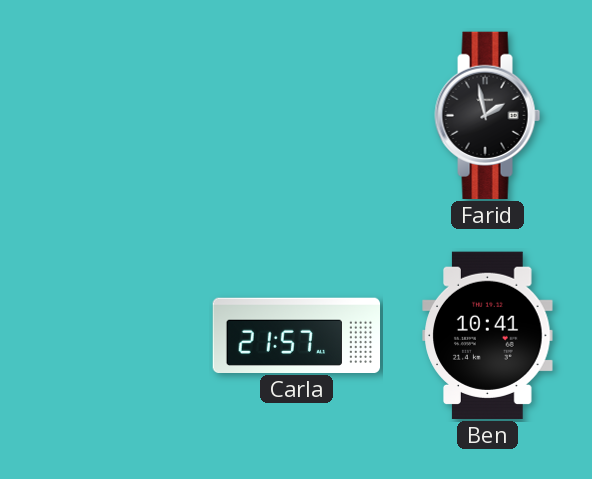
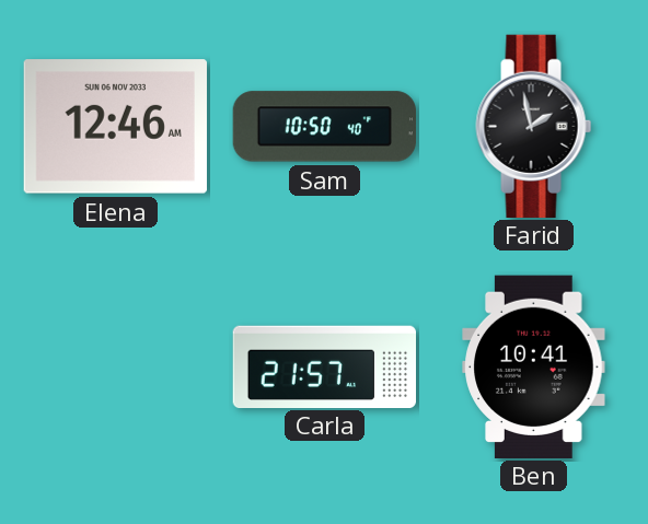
Elena: none -> 12:46
Sam: none -> 10:50
